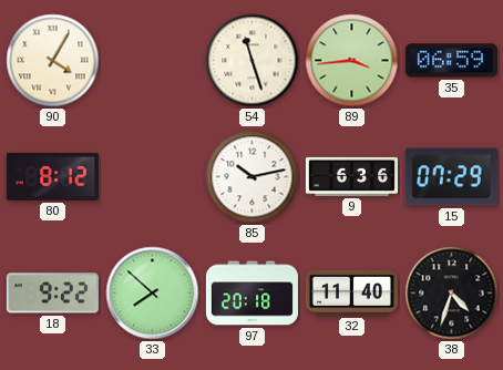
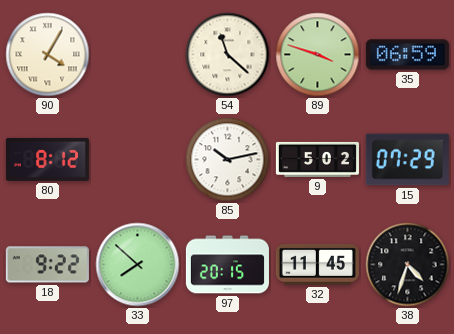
54: 11:27 -> 11:22
89: 3:44 -> 3:48
9: 6:36 -> 5:02
97: 20:18 -> 20:15
32: 11:40 -> 11:45
